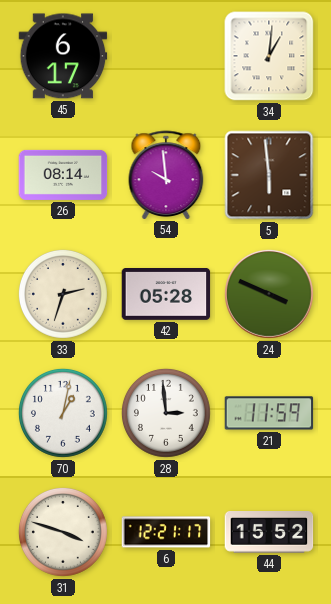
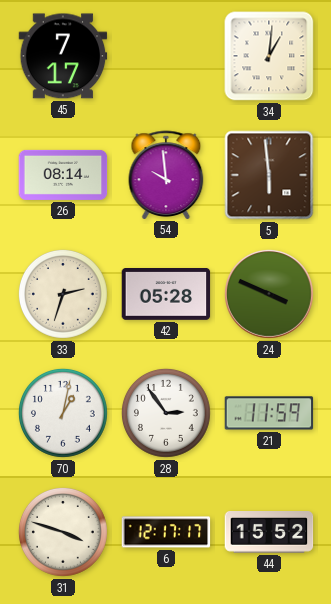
45: 6:17 -> 7:17
28: 2:59 -> 2:54
6: 12:21 -> 12:17
